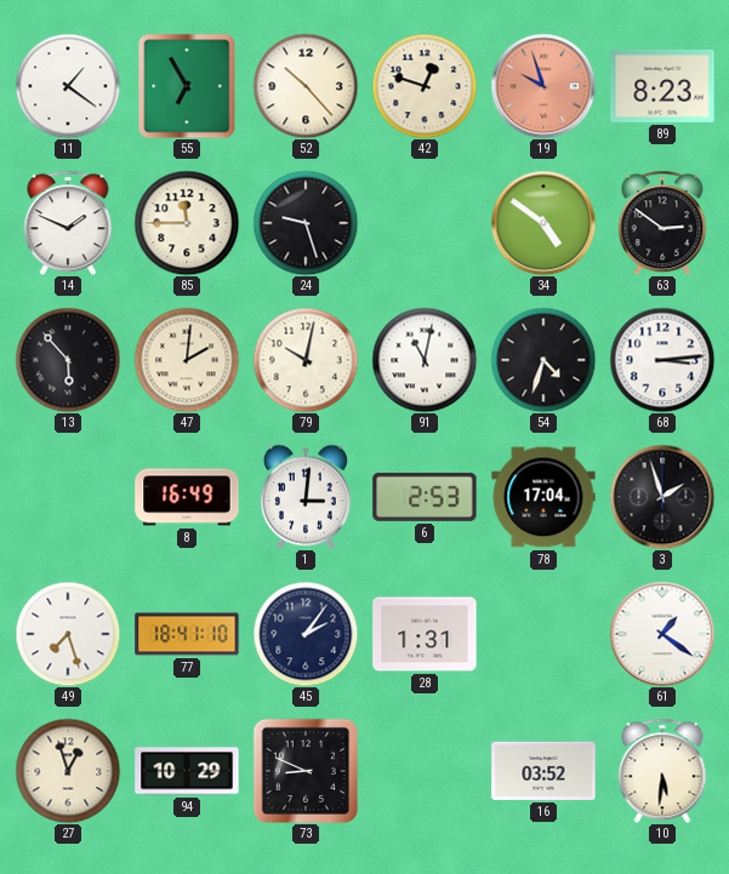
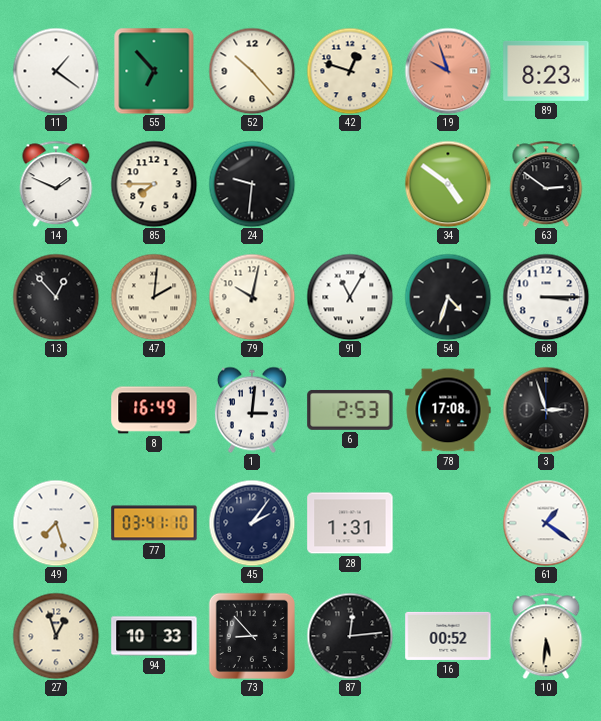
55: 6:55 -> 6:53
85: 11:45 -> 7:45
24: 9:27 -> 9:31
13: 5:53 -> 12:53
91: 11:02 -> 11:05
68: 3:14 -> 3:15
78: 17:04 -> 17:08
3: 1:57 -> 2:57
77: 18:41 -> 03:41
94: 10:29 -> 10:33
73: 8:49 -> 8:53
87: none -> 12:14
16: 03:52 -> 00:52
